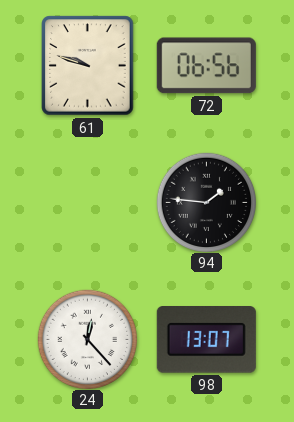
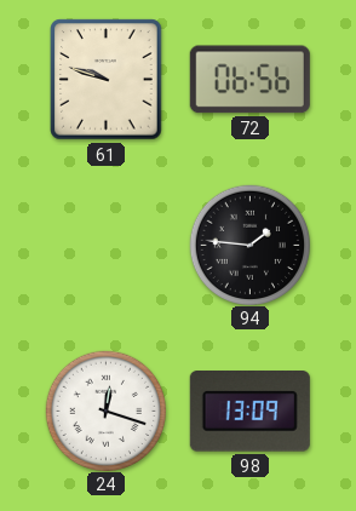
24: 12:23 -> 12:18
98: 13:07 -> 13:09
